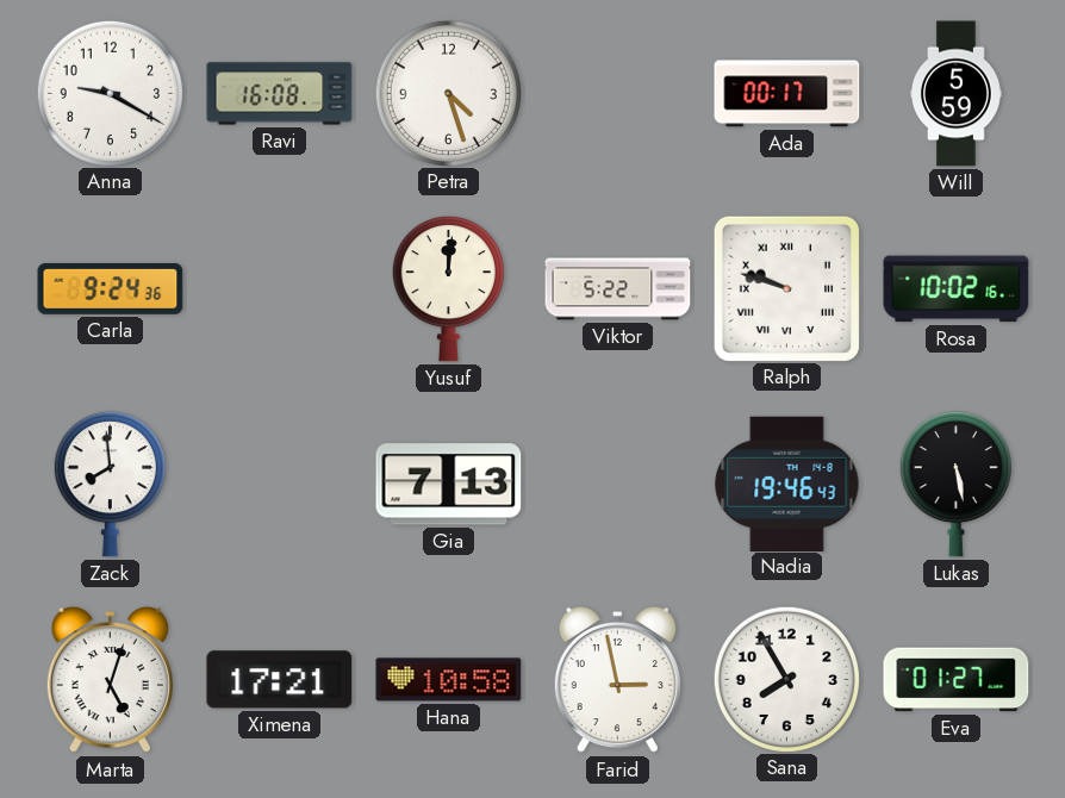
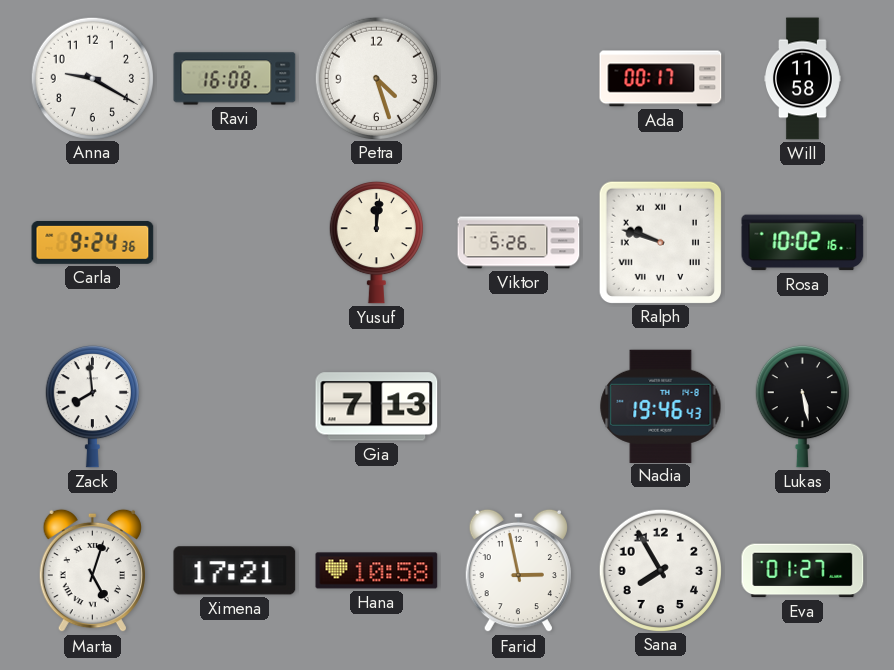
Will: 5:59 -> 11:58
Viktor: 5:22 -> 5:26
